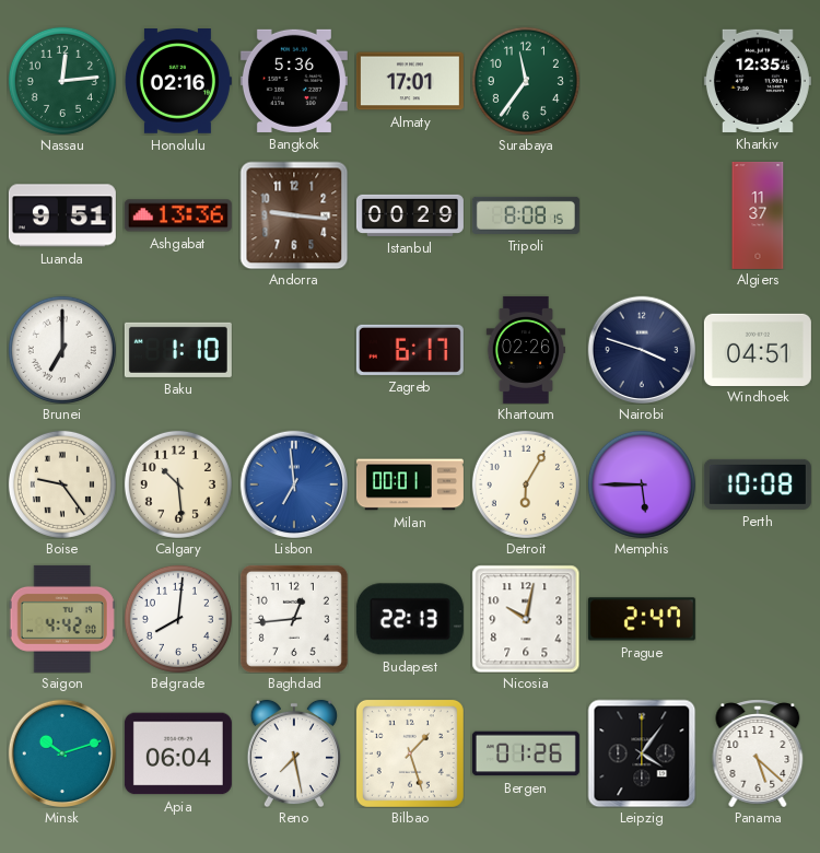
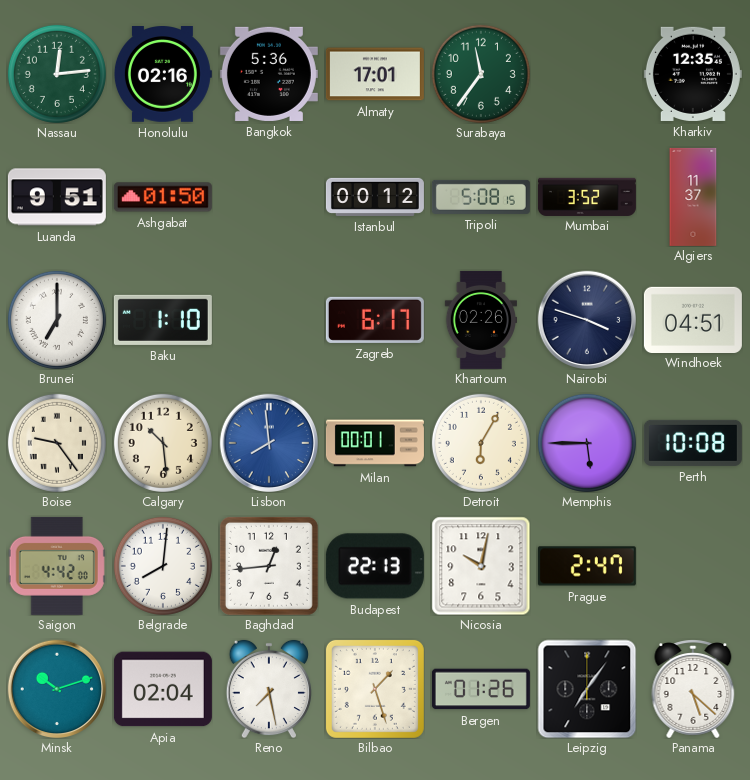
Ashgabat: 13:36 -> 01:50
Andorra: 9:16 -> none
Istanbul: 00:29 -> 00:12
Tripoli: 8:08 -> 5:08
Mumbai: none -> 3:52
Lisbon: 6:59 -> 7:59
Apia: 06:04 -> 02:04
Leipzig: 4:06 -> 7:06
